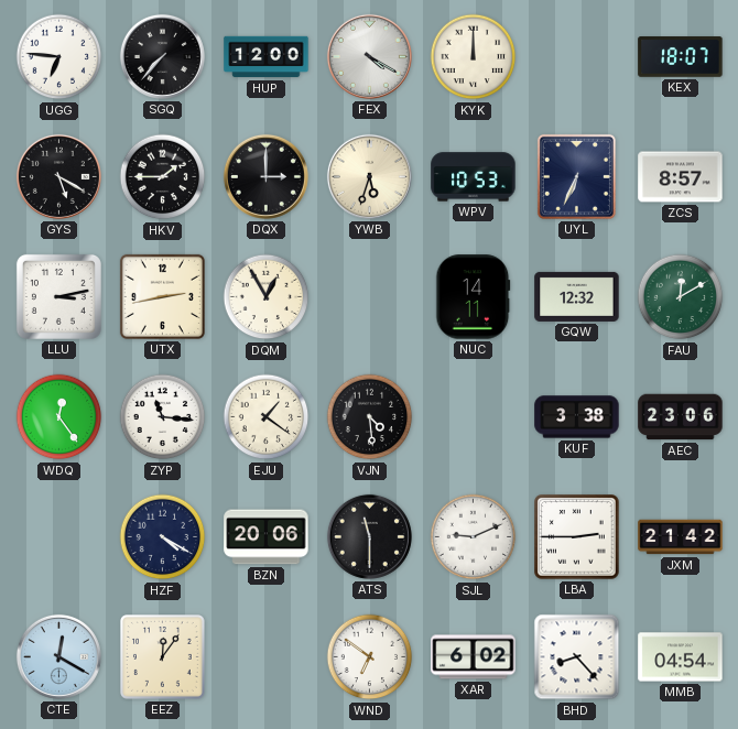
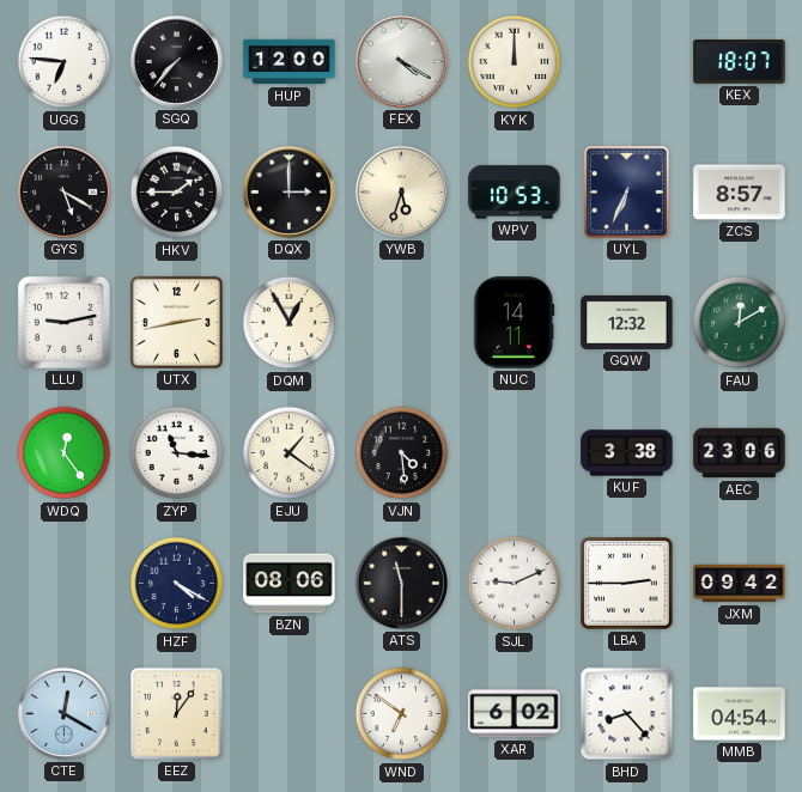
LLU: 3:13 -> 9:13
BZN: 20:06 -> 08:06
JXM: 21:42 -> 09:42
